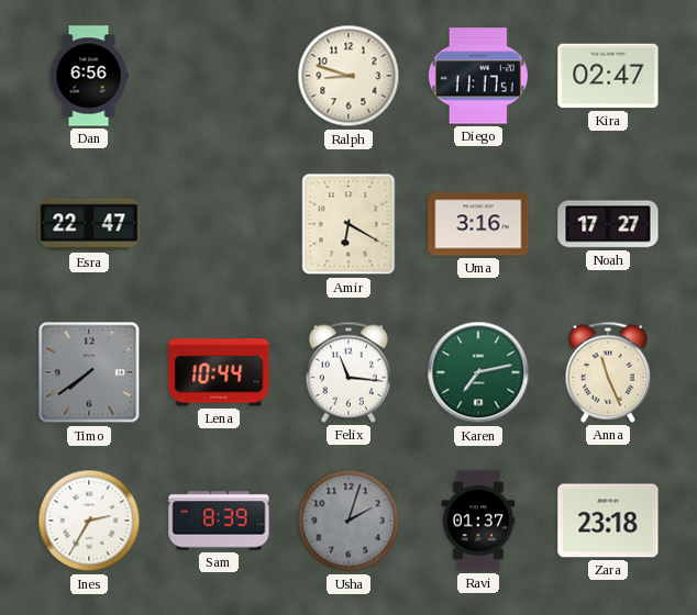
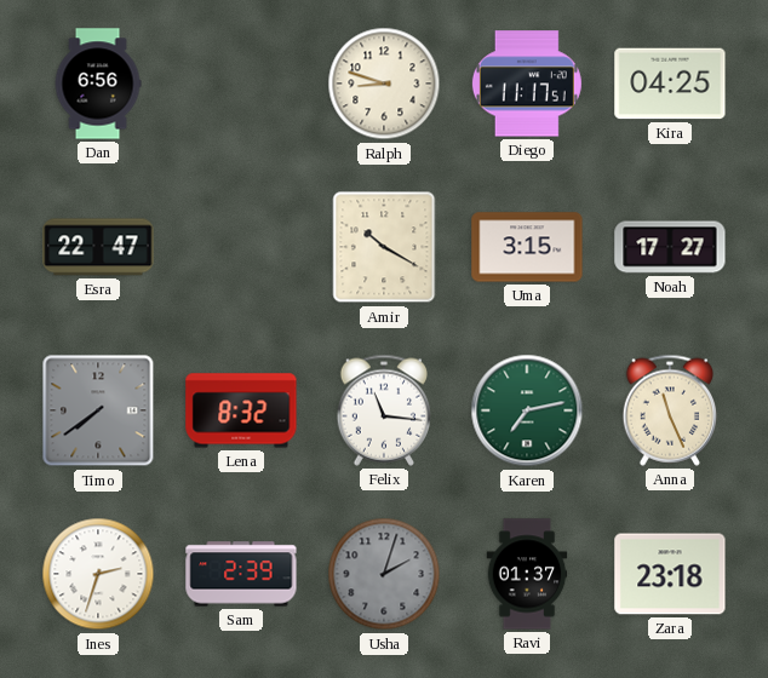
Kira: 02:47 -> 04:25
Amir: 6:20 -> 10:20
Uma: 3:16 -> 3:15
Lena: 10:44 -> 8:32
Ines: 2:35 -> 2:33
Sam: 8:39 -> 2:39
